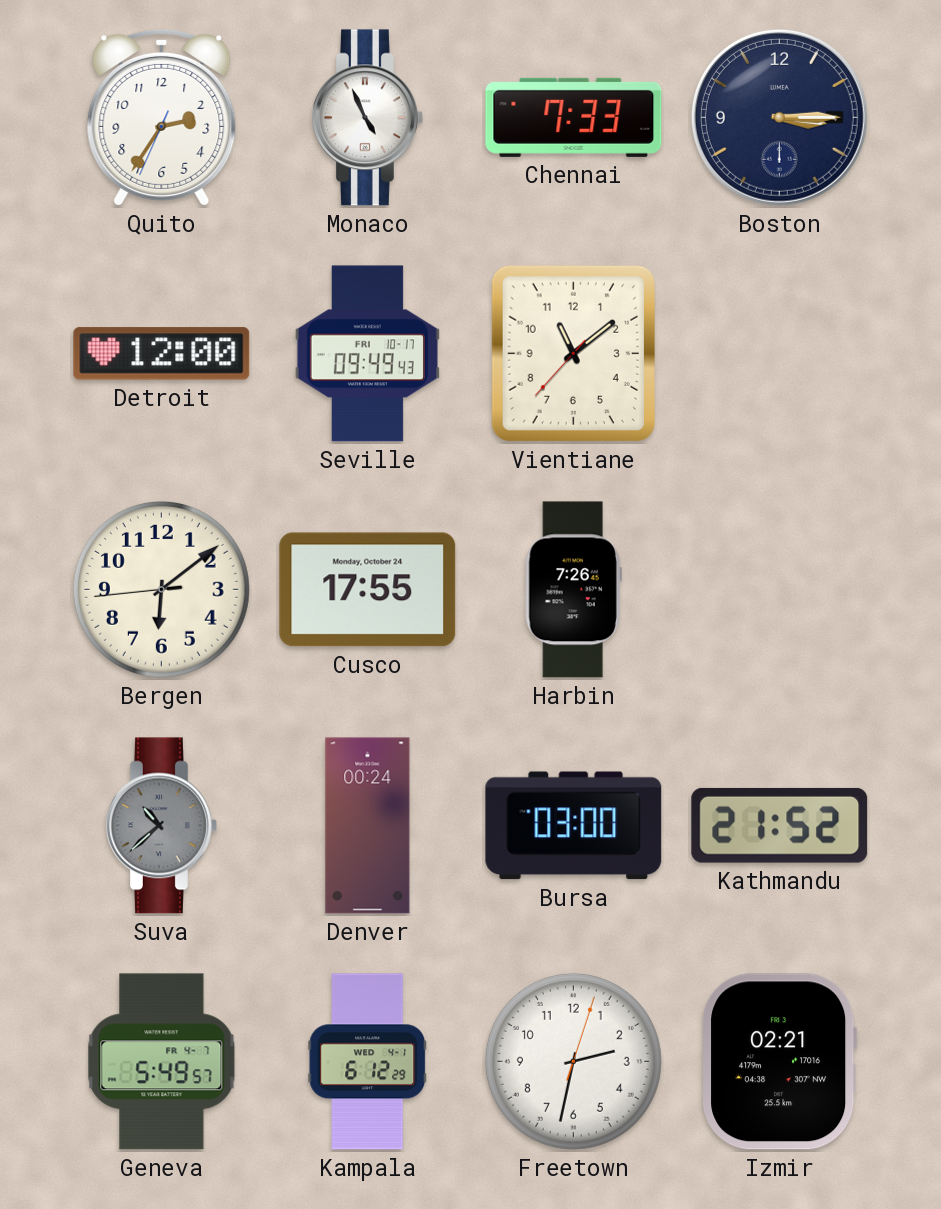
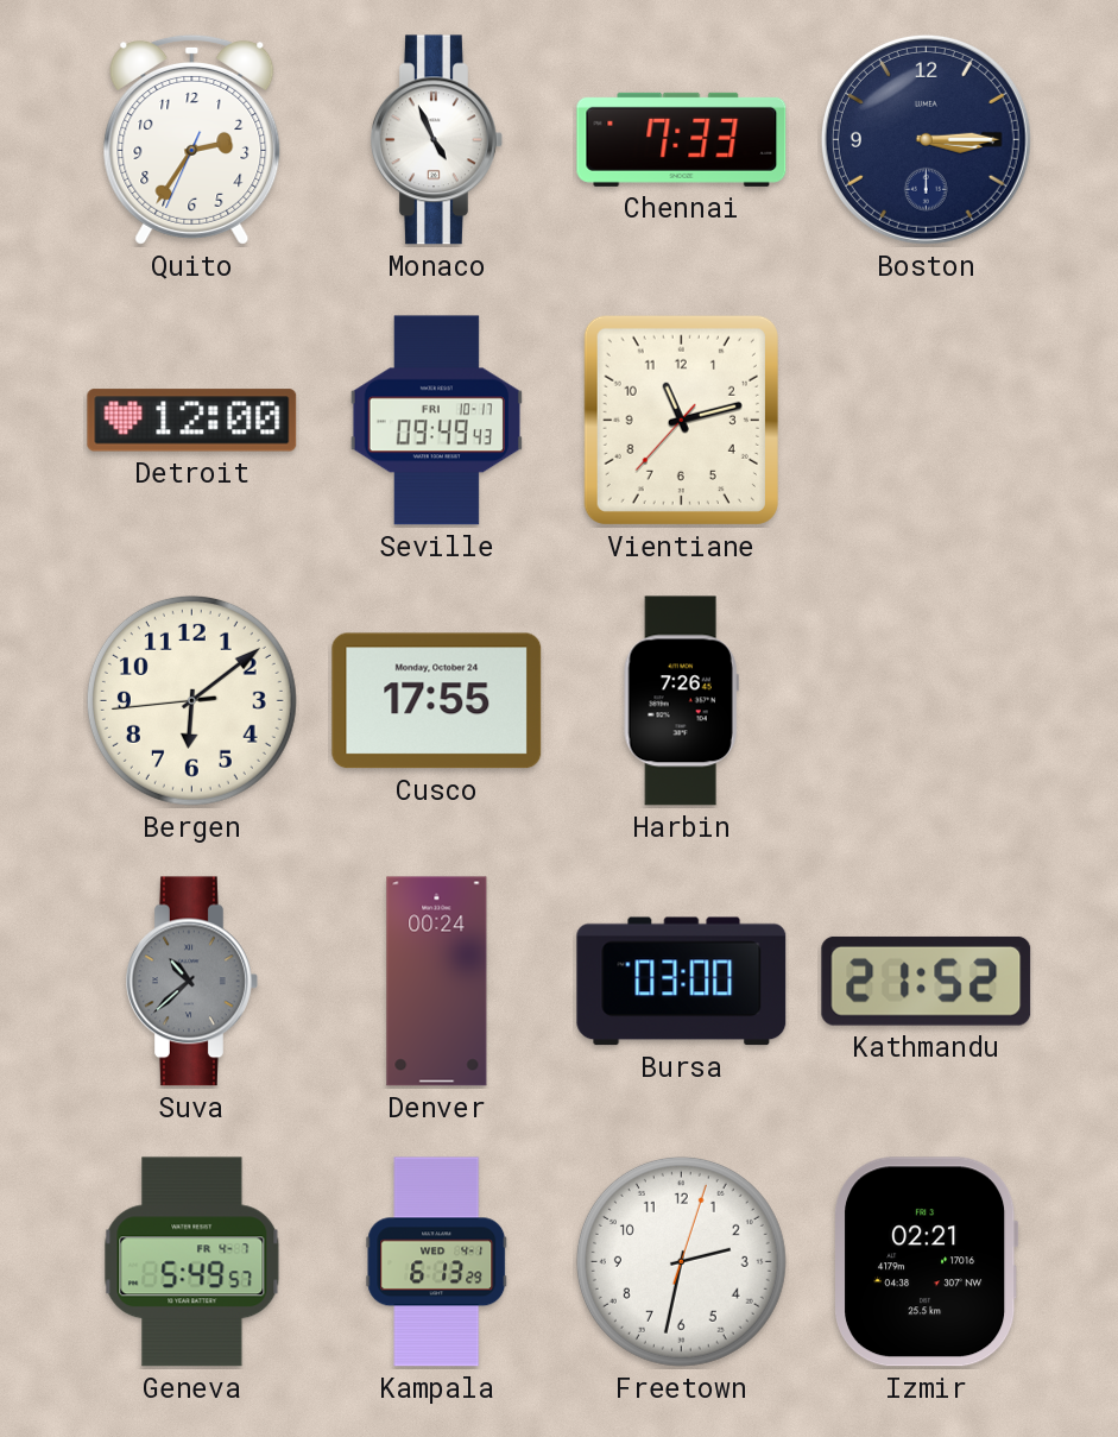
Vientiane: 11:08 -> 11:12
Kampala: 6:12 -> 6:13
